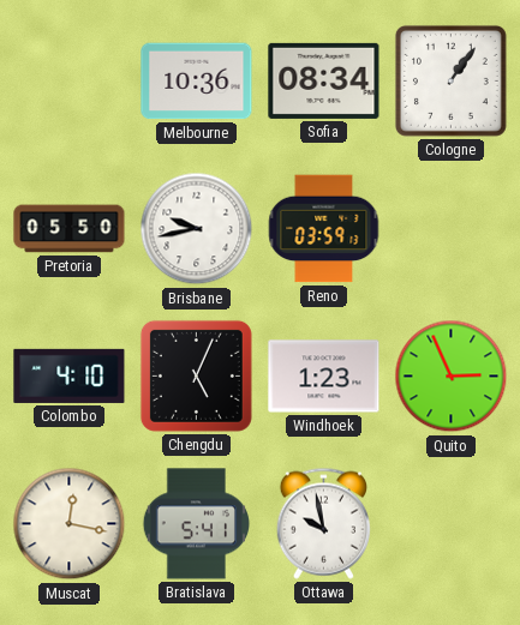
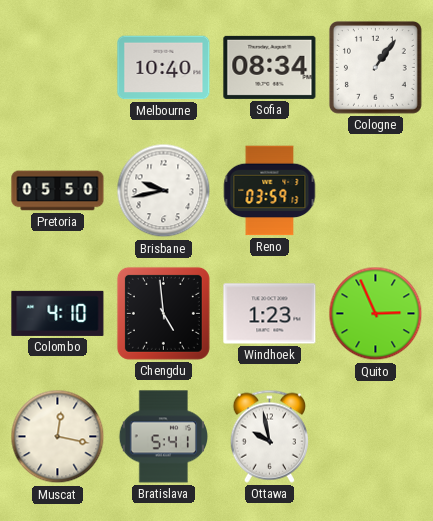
Melbourne: 10:36 -> 10:40
Chengdu: 5:04 -> 4:59
